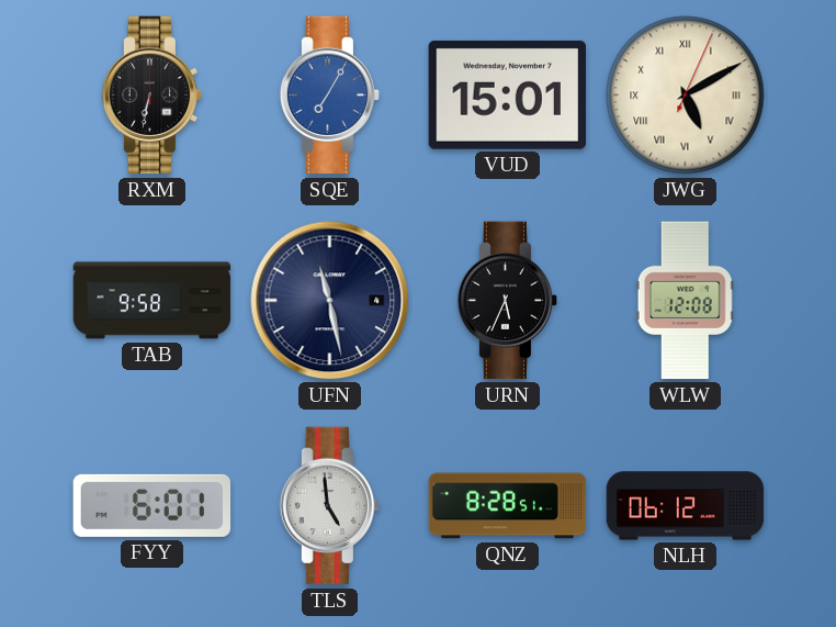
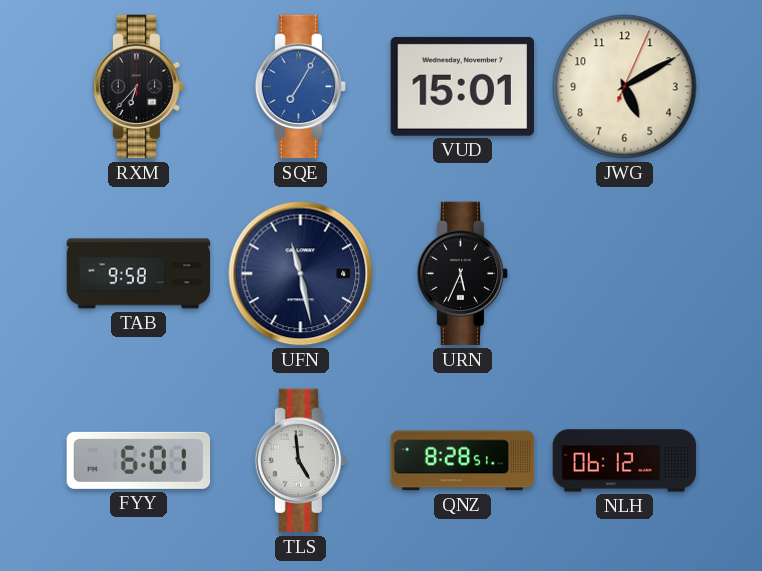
RXM: 6:32 -> 6:37
JWG numerals: Roman -> Arabic
WLW: 12:08 -> none
